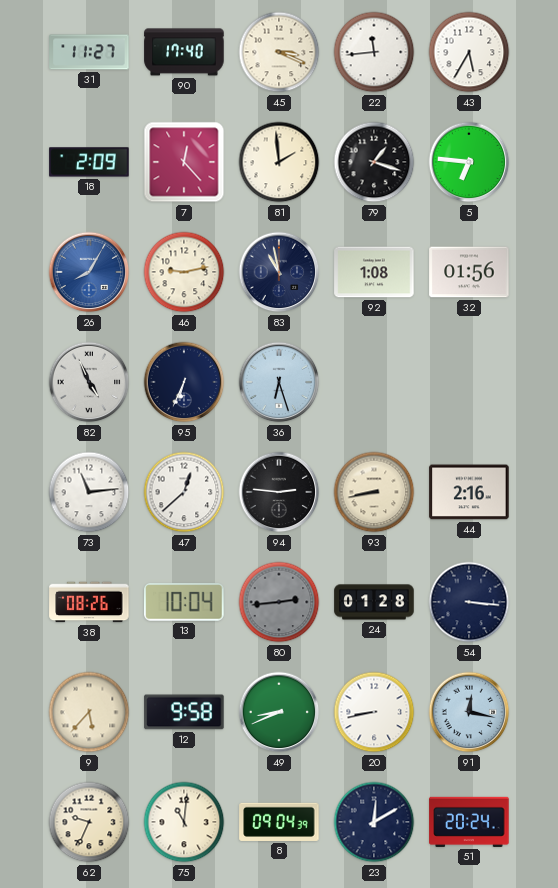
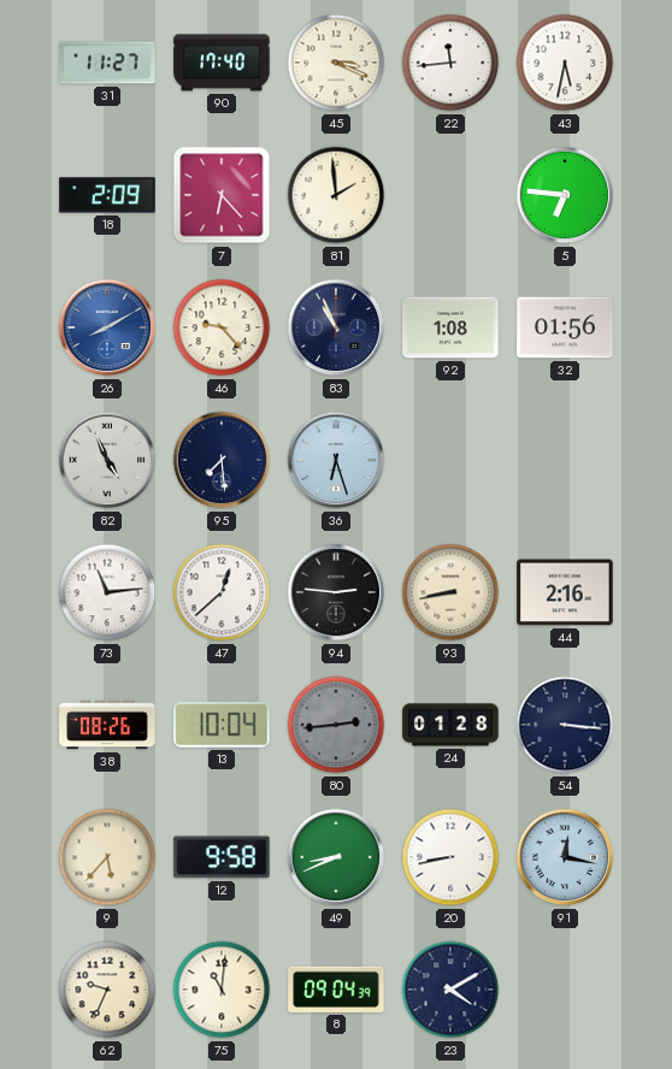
43: 5:35 -> 5:32
7: 12:23 -> 6:23
79: 1:18 -> none
26: 8:05 -> 8:10
46: 9:13 -> 9:23
83: 10:58 -> 10:56
95: 6:34 -> 7:29
23: 12:10 -> 4:10
51: 20:24 -> none
